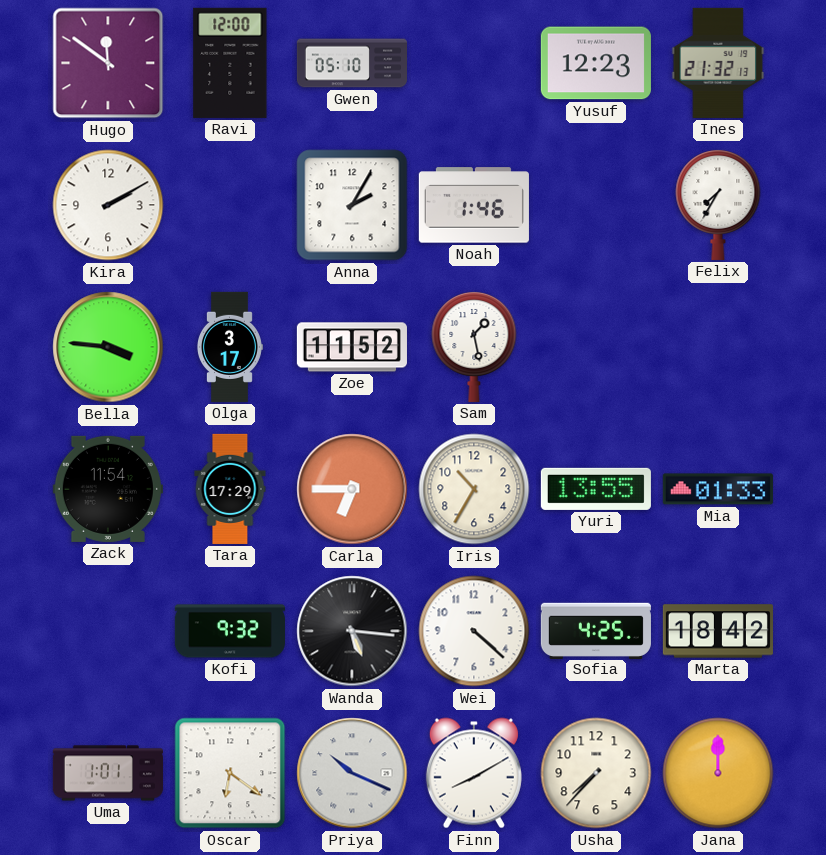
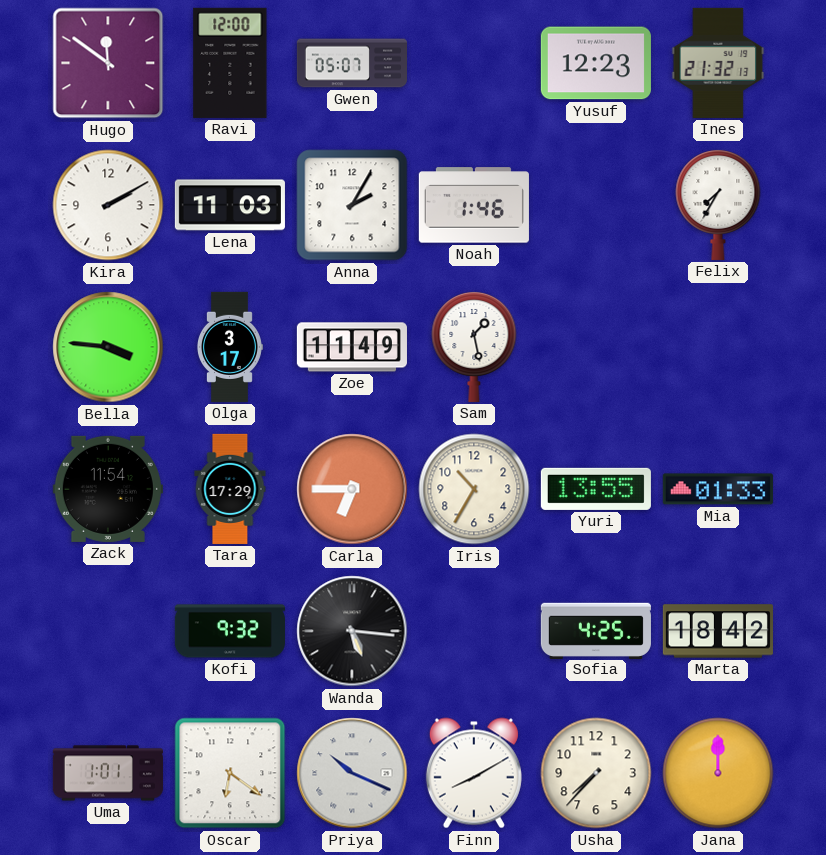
Gwen: 05:10 -> 05:07
Lena: none -> 11:03
Zoe: 11:52 -> 11:49
Wei: 4:22 -> none
